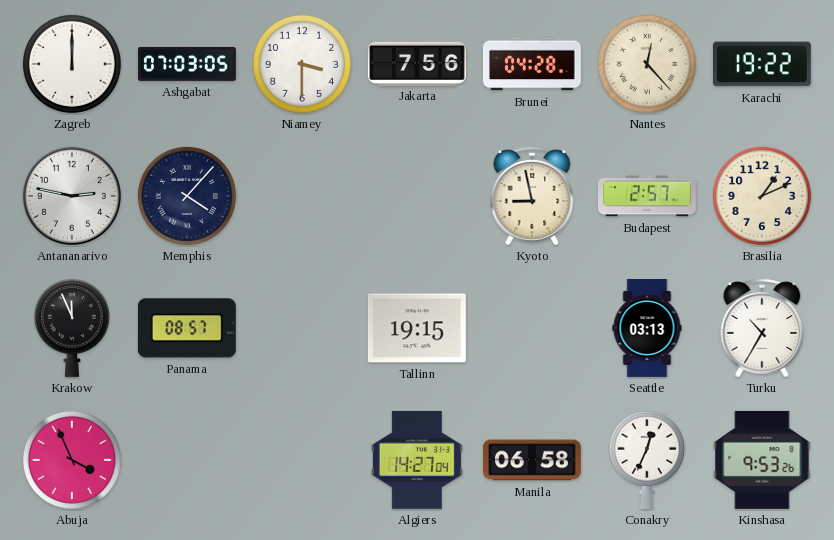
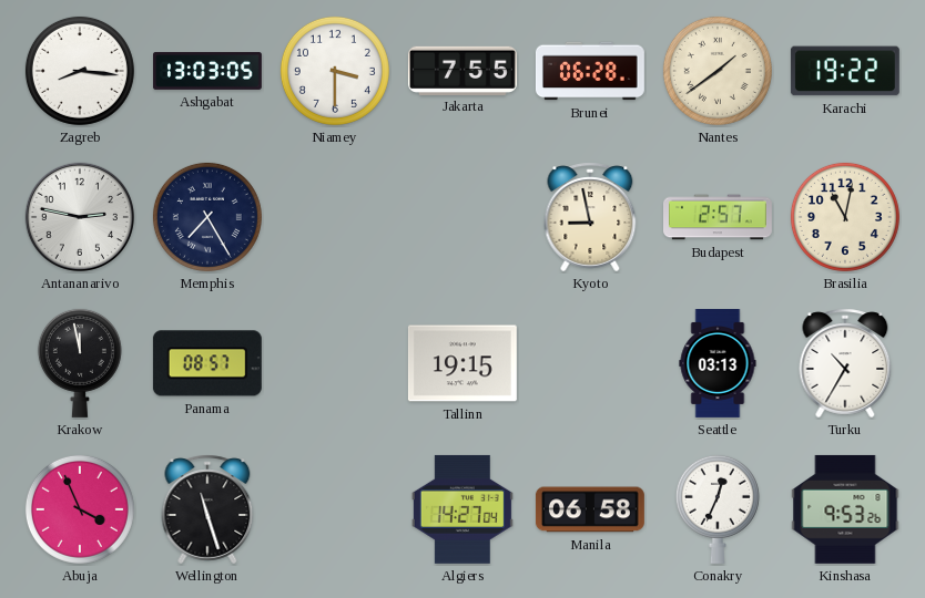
Zagreb: 12:00 -> 8:16
Ashgabat: 07:03 -> 13:03
Jakarta: 7:56 -> 7:55
Brunei: 04:28 -> 06:28
Nantes: 12:23 -> 1:39
Memphis: 4:07 -> 7:25
Brasilia: 1:11 -> 11:02
Krakow: 11:56 -> 11:58
Wellington: none -> 11:27
